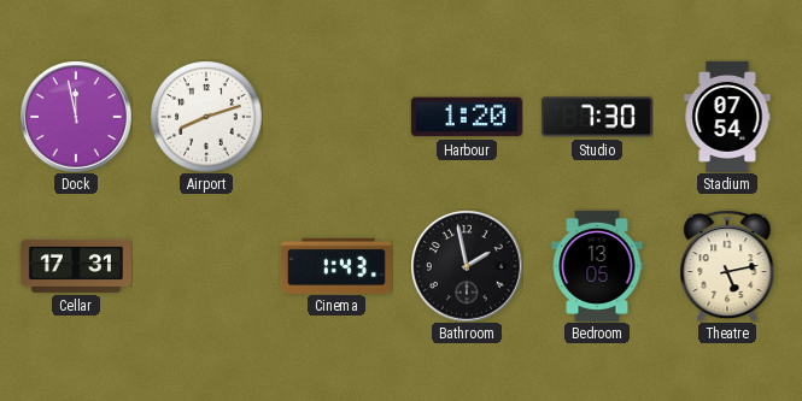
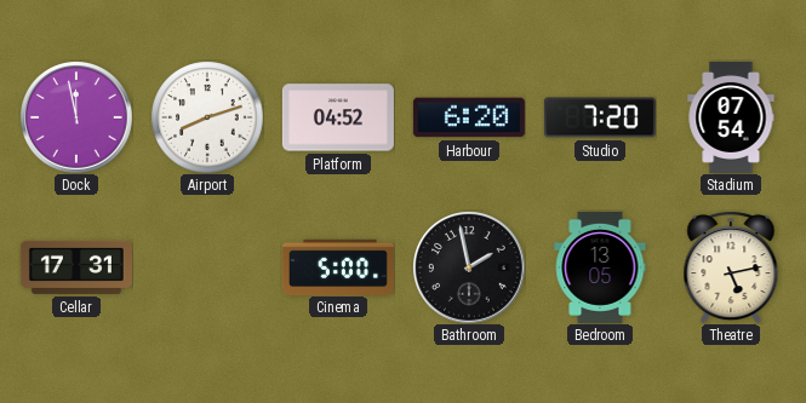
Platform: none -> 04:52
Harbour: 1:20 -> 6:20
Studio: 7:30 -> 7:20
Cinema: 1:43 -> 5:00
